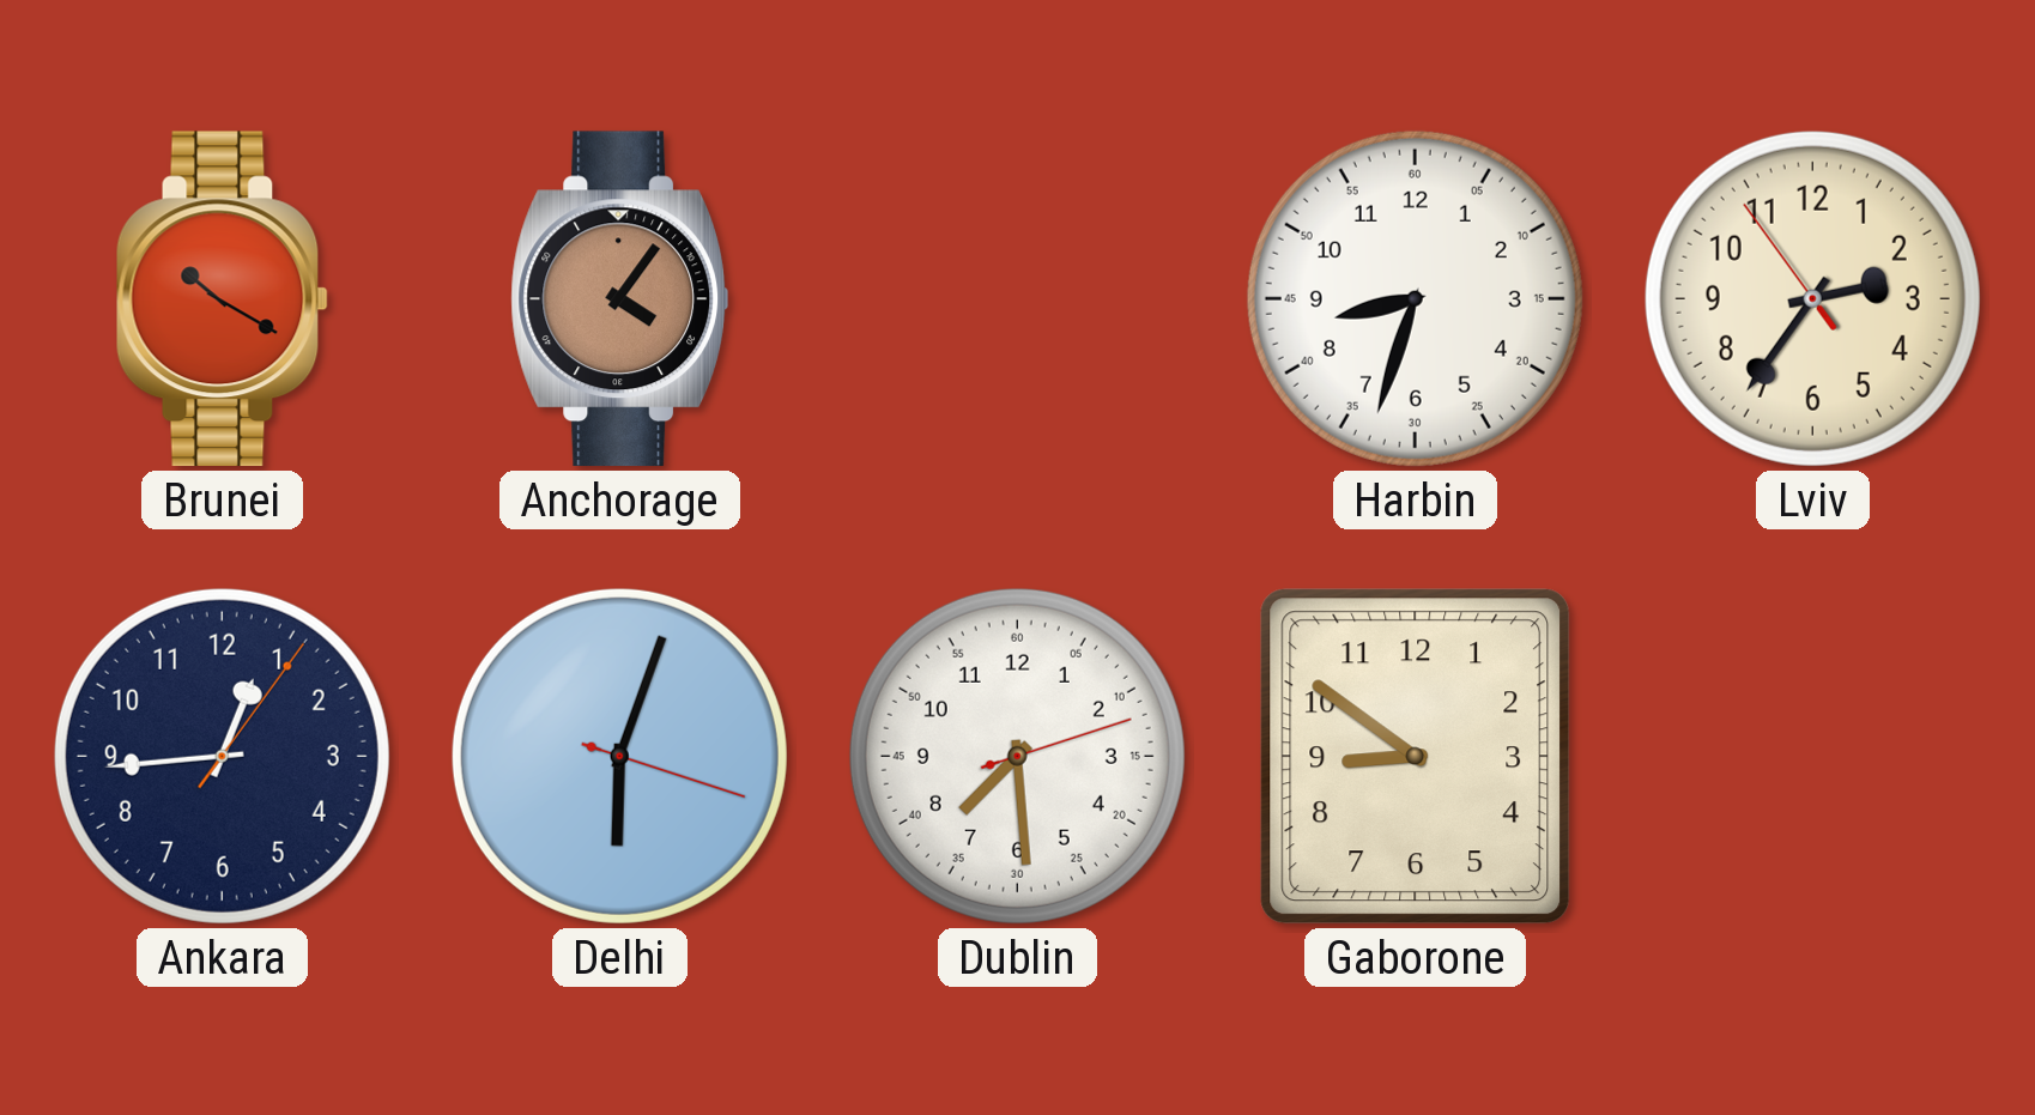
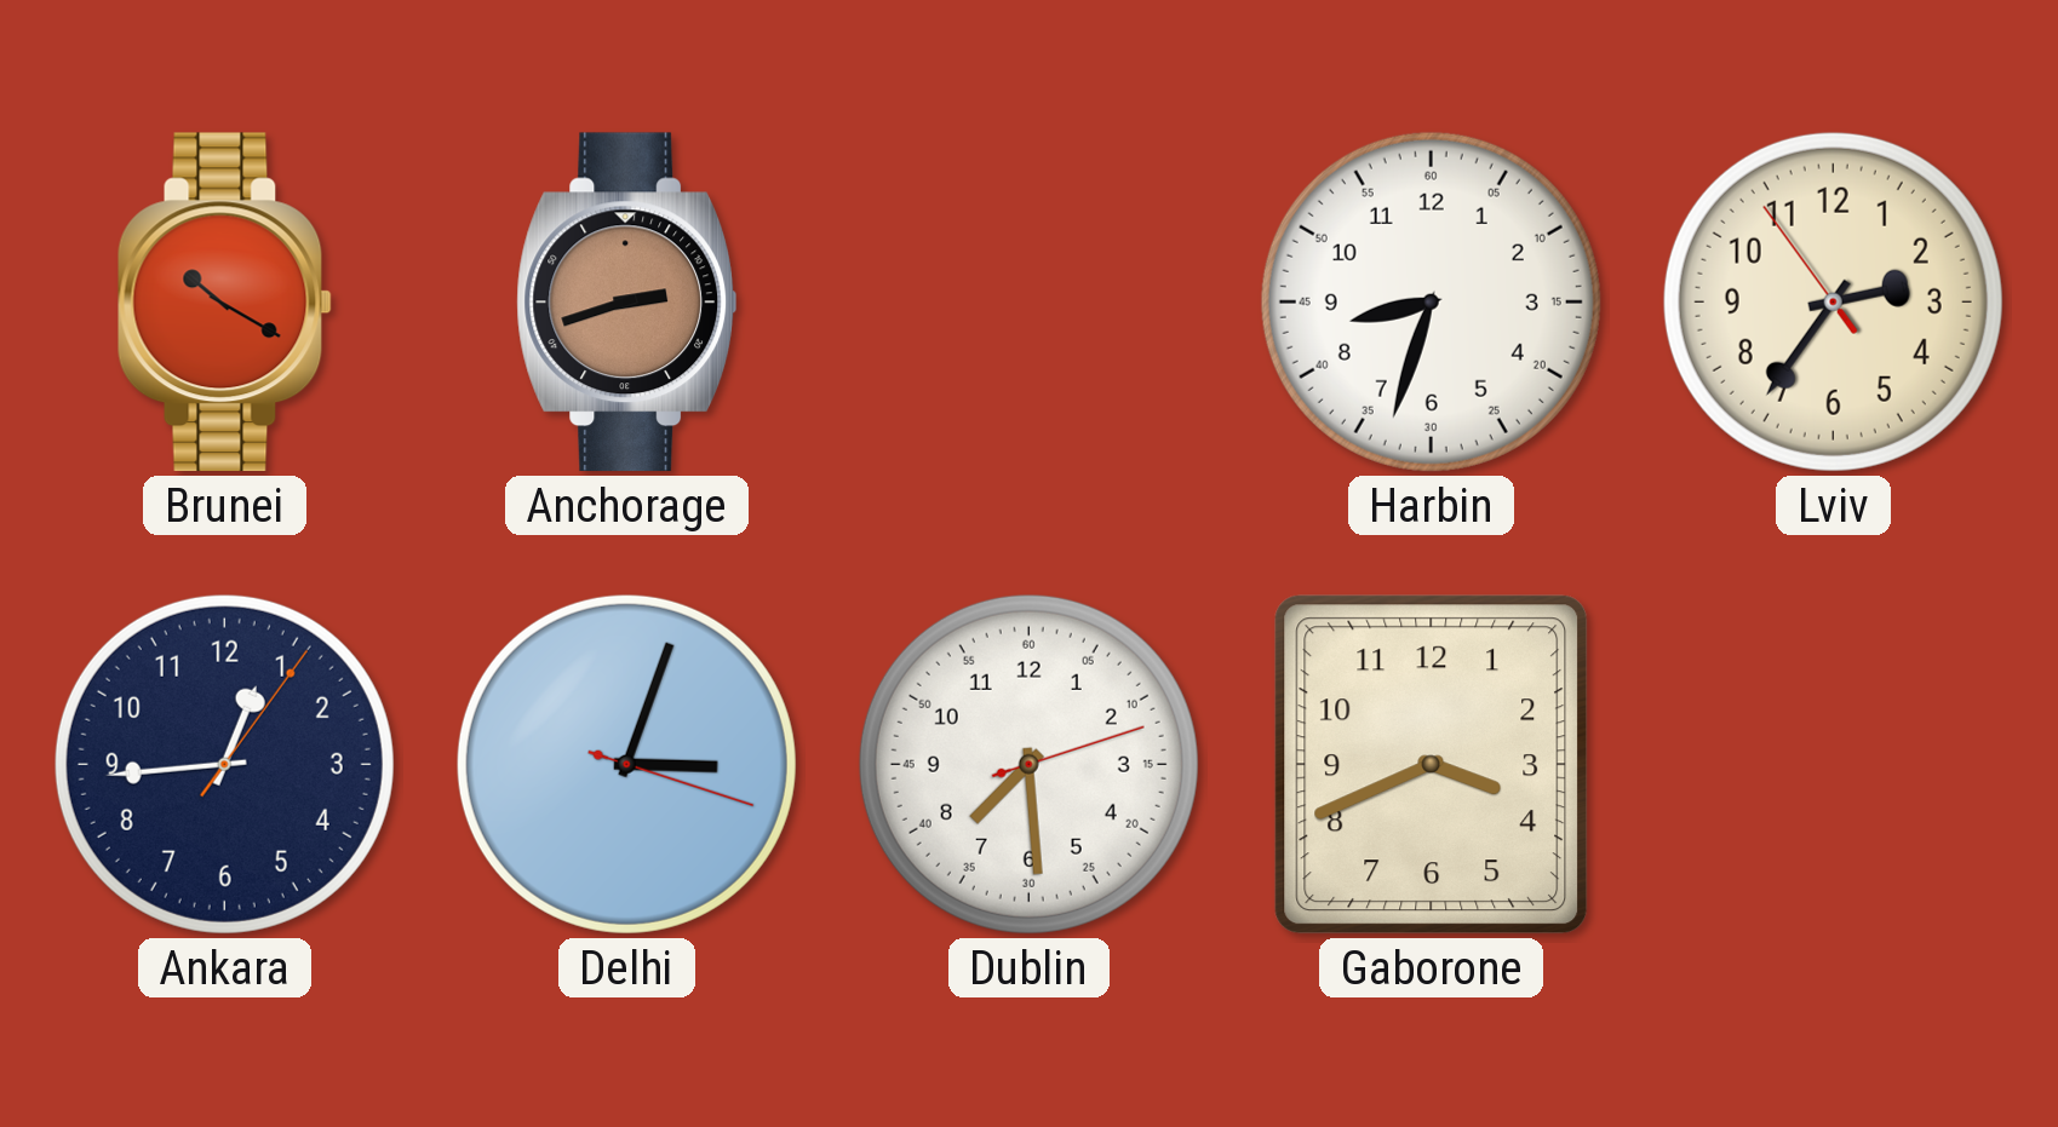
Anchorage: 4:06 -> 2:42
Delhi: 6:03 -> 3:03
Gaborone: 8:51 -> 3:41
